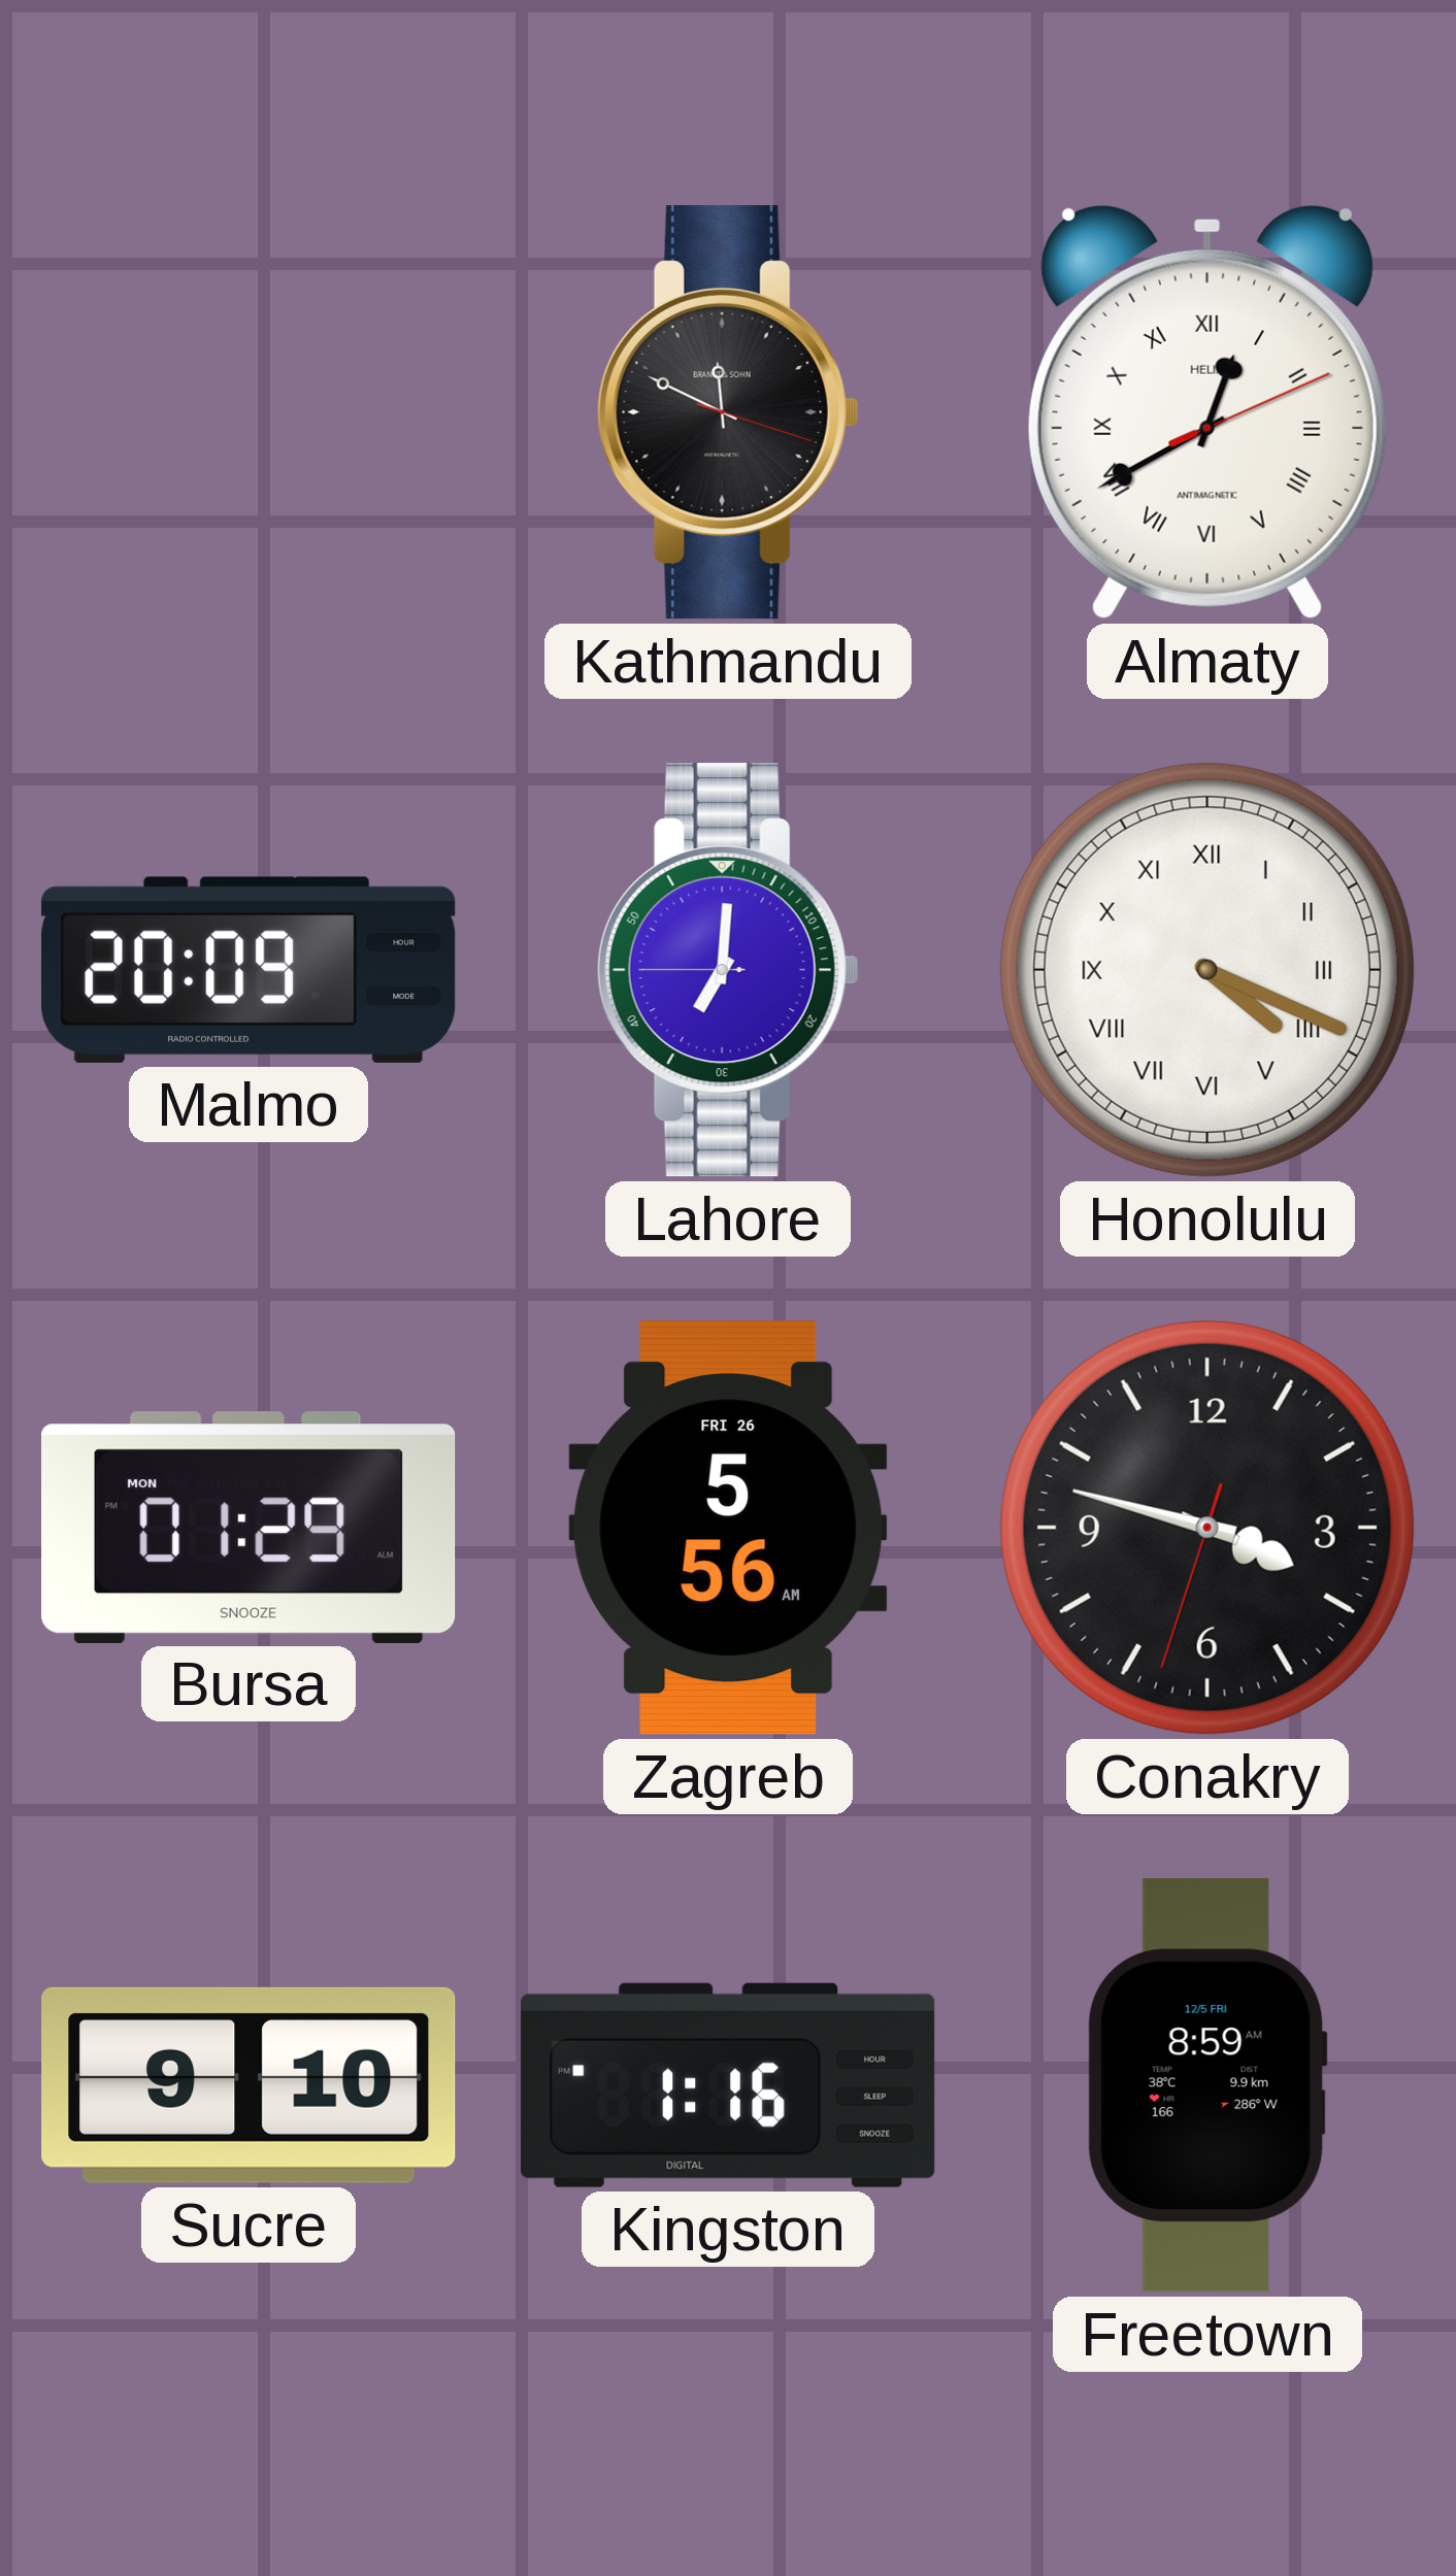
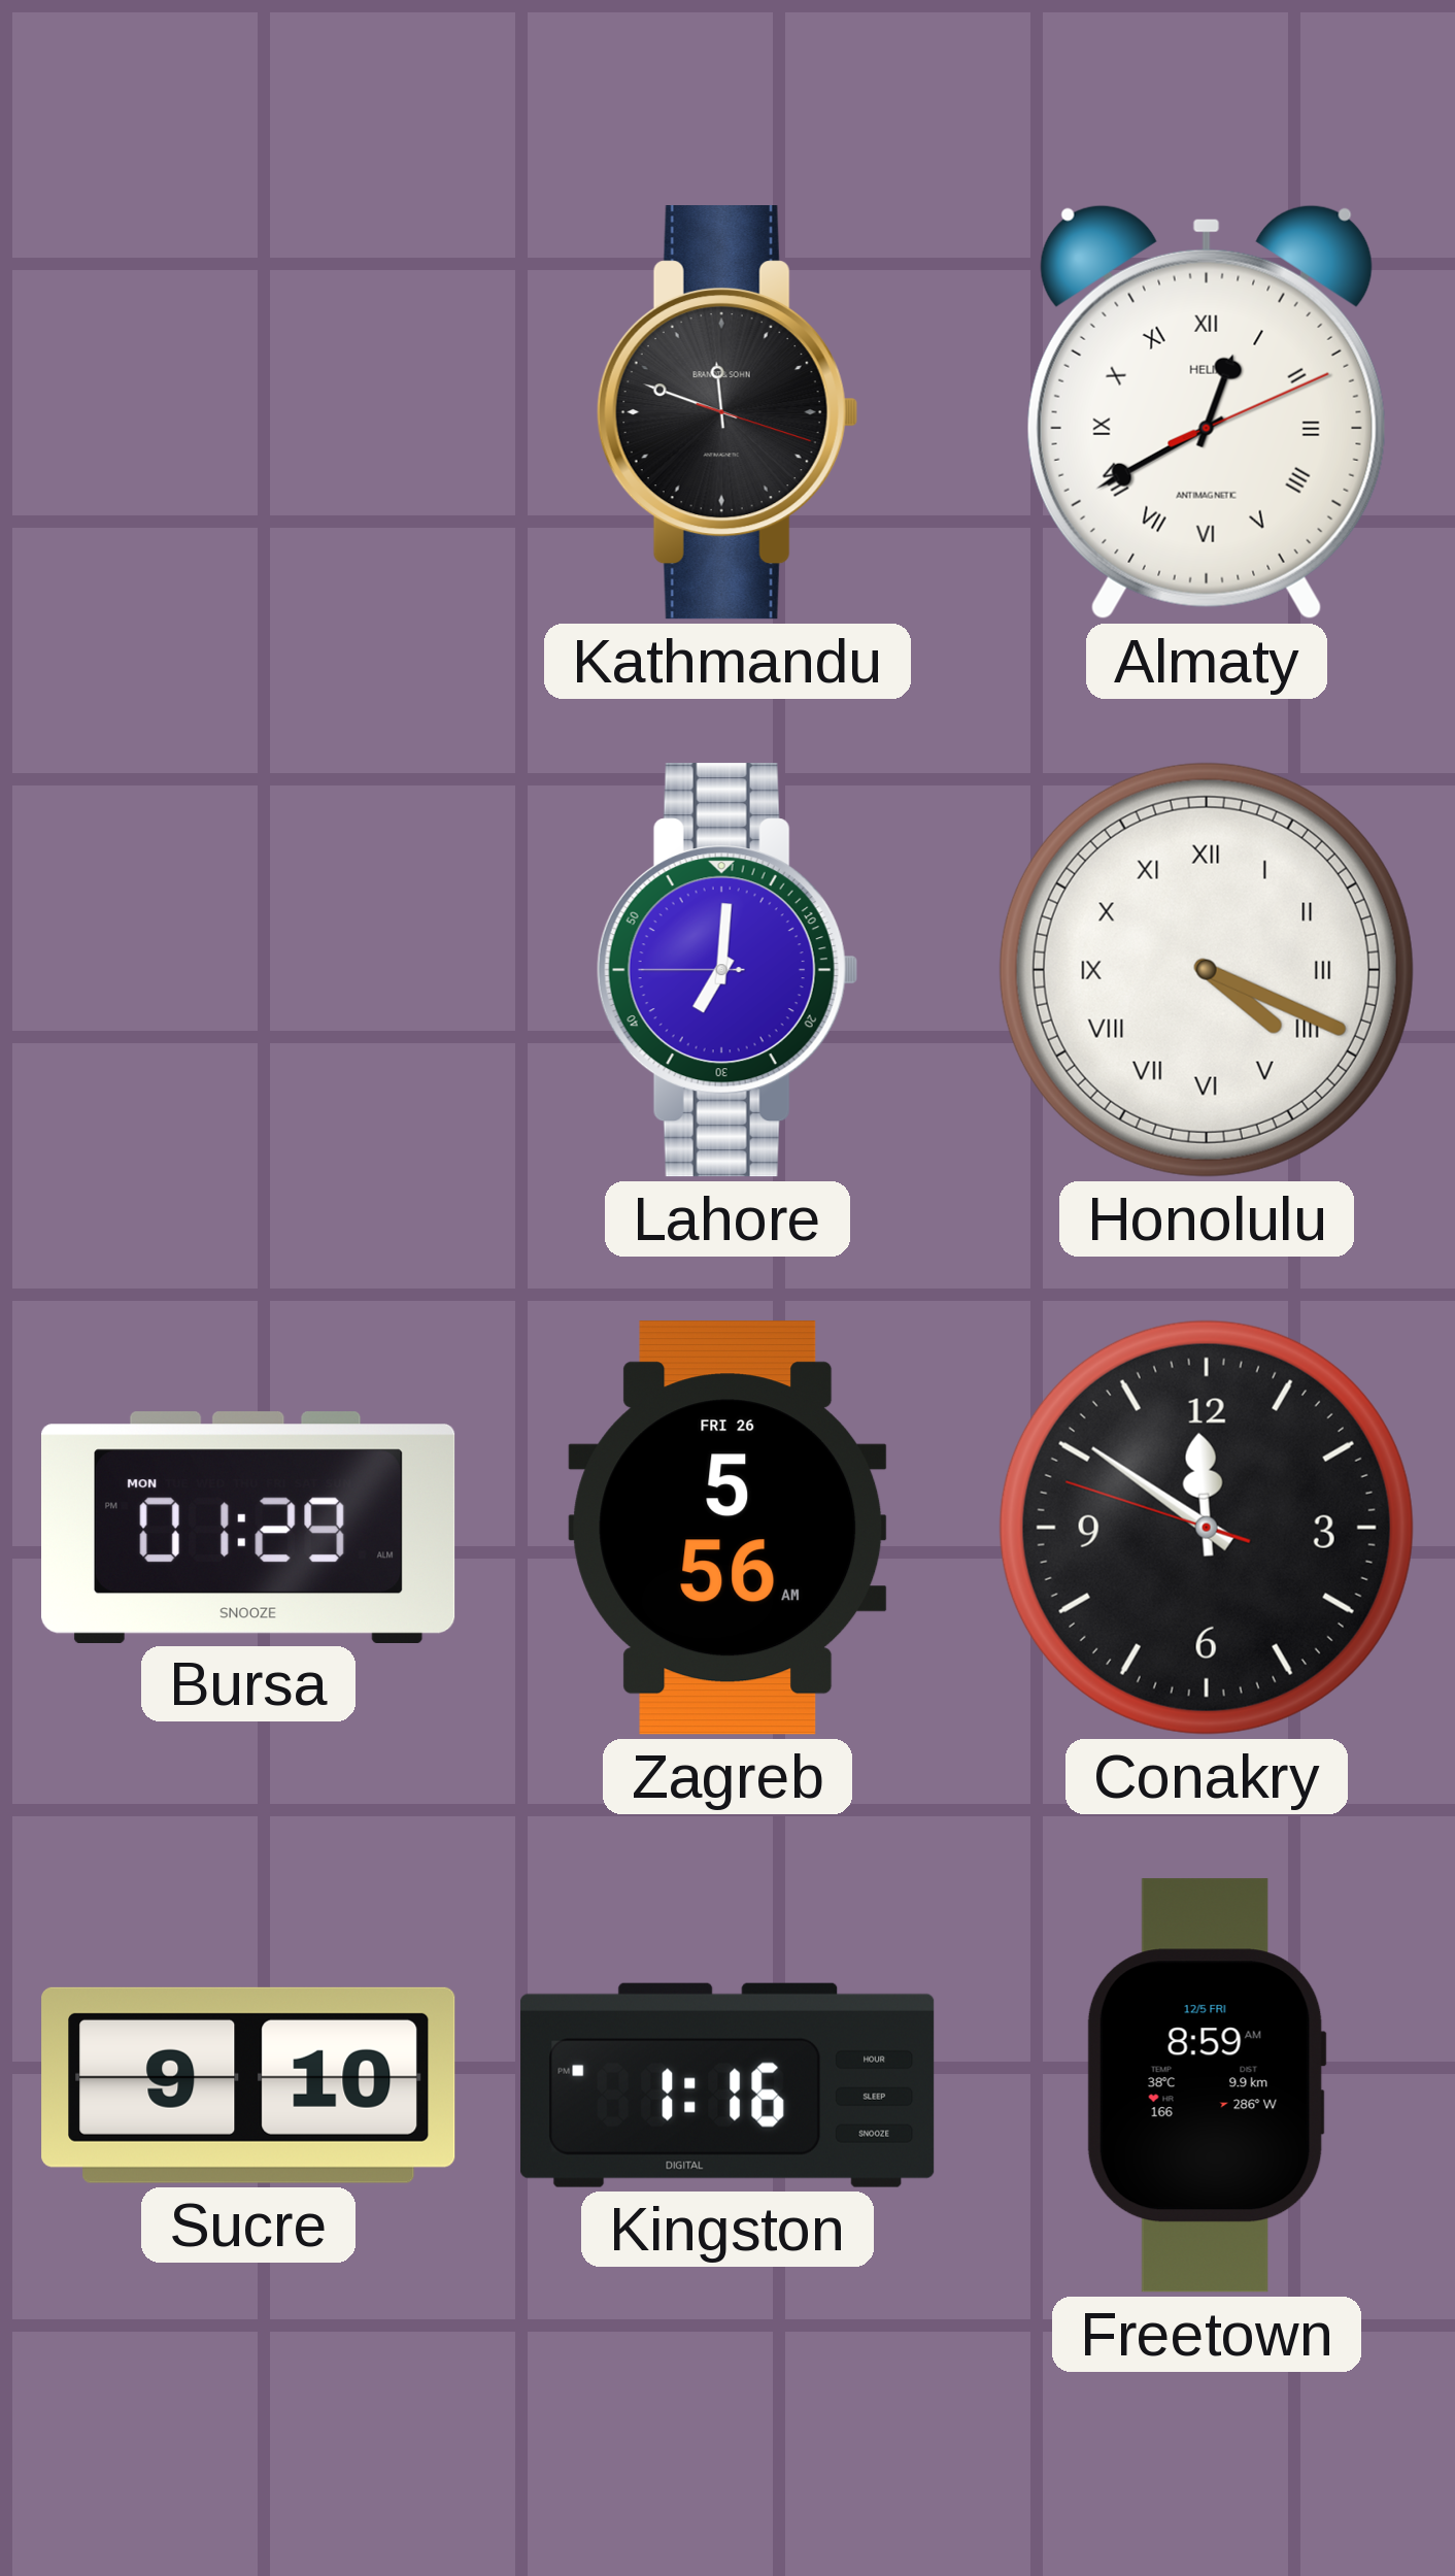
Kathmandu: 11:49 -> 11:48
Malmo: 20:09 -> none
Conakry: 3:47 -> 11:50
